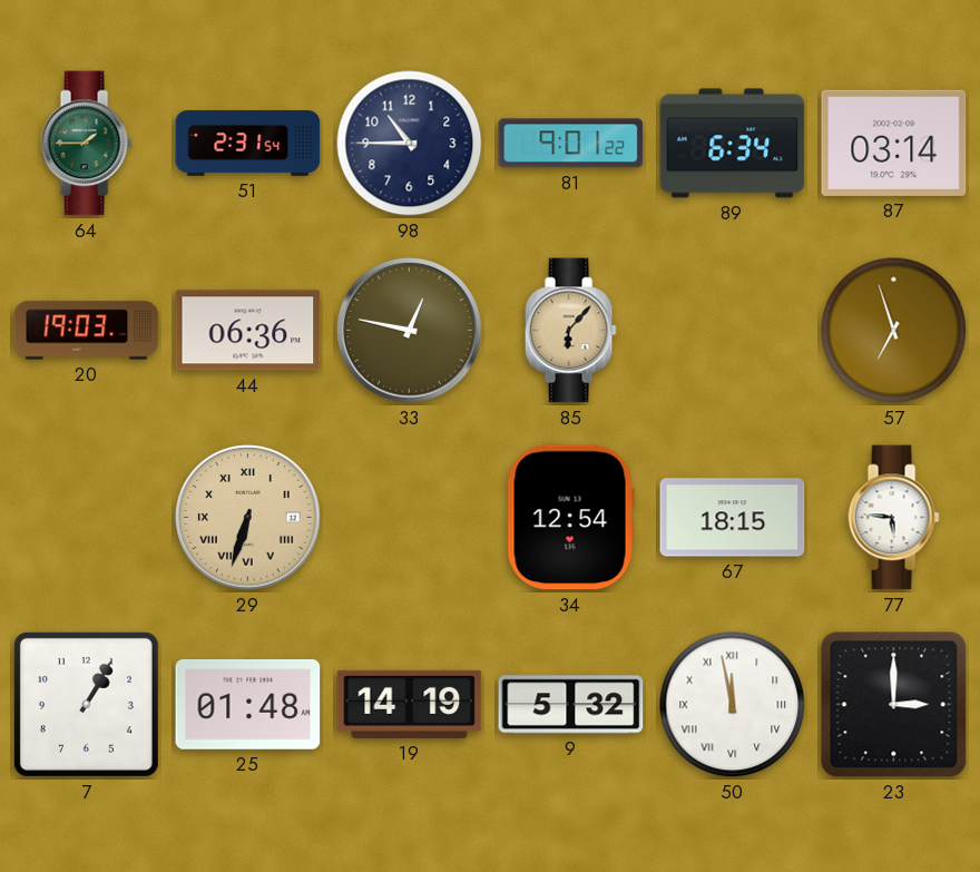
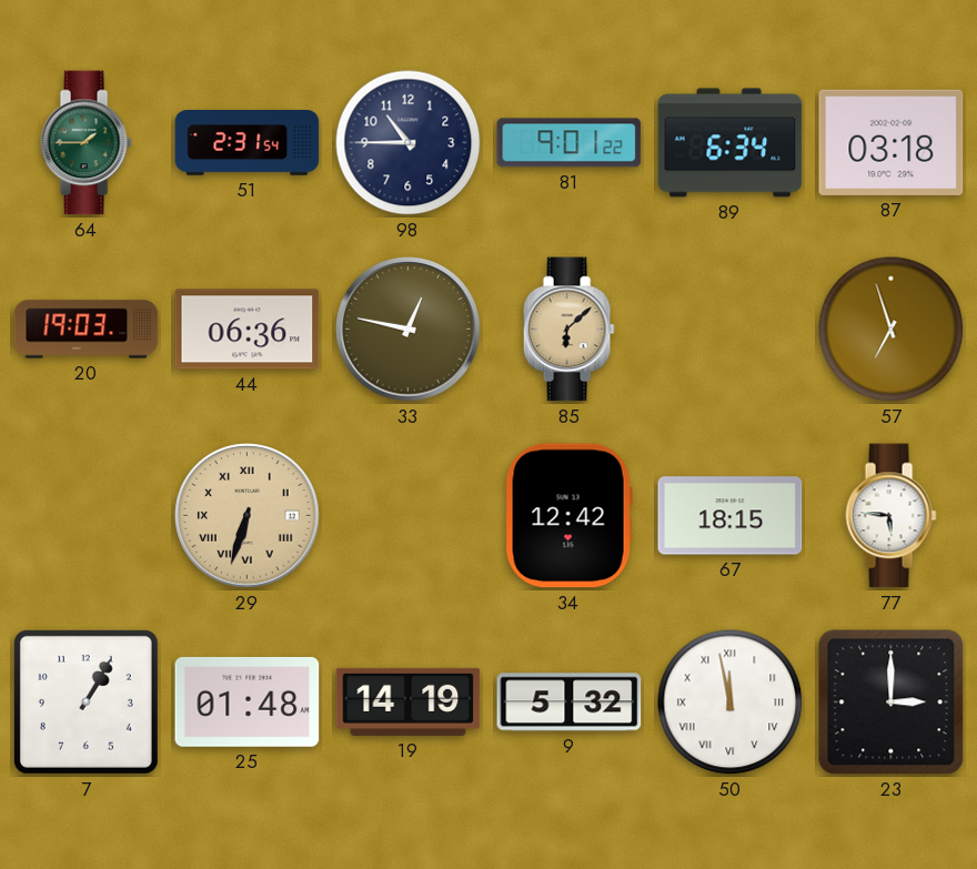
87: 03:14 -> 03:18
85: 6:07 -> 6:08
34: 12:54 -> 12:42
